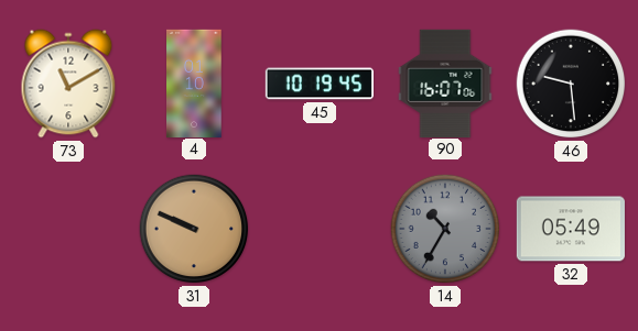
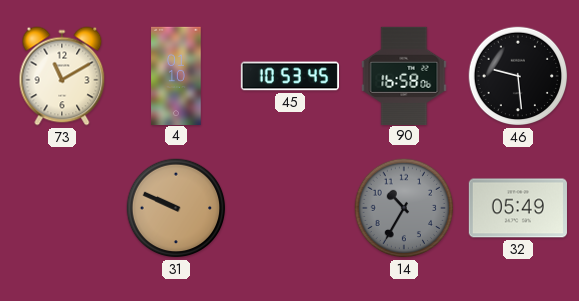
45: 10:19 -> 10:53
90: 16:07 -> 16:58
